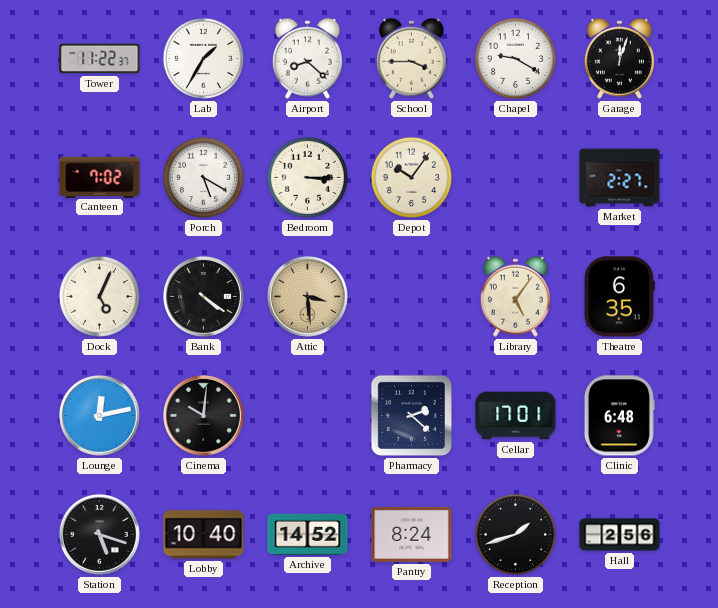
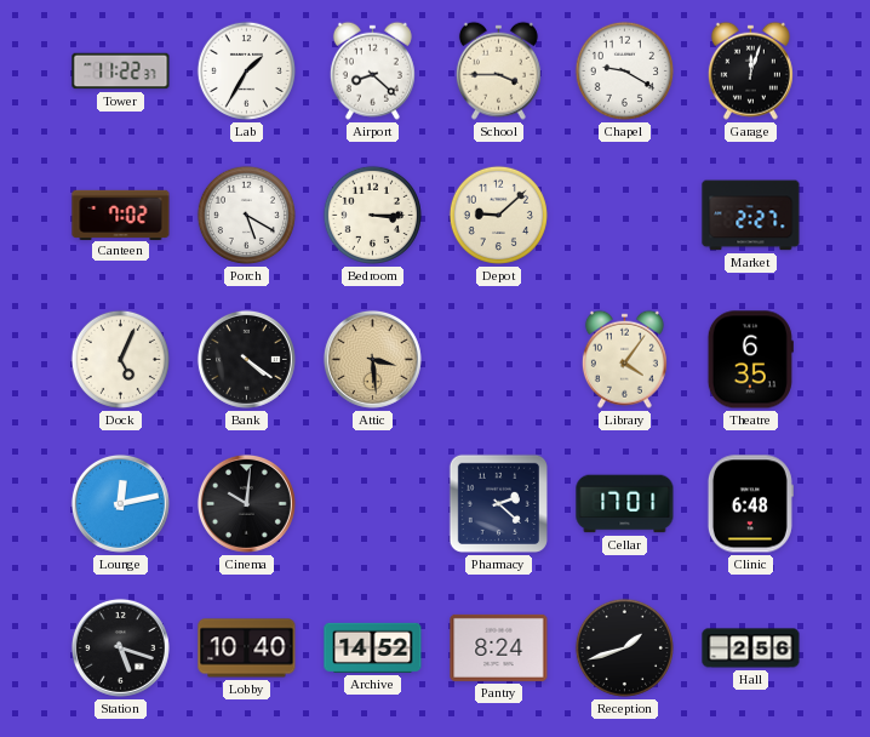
Depot: 10:06 -> 9:08
Library: 5:06 -> 4:06
